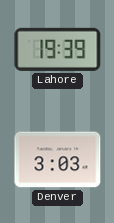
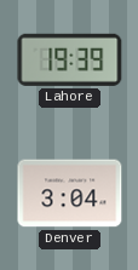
Denver: 3:03 -> 3:04
